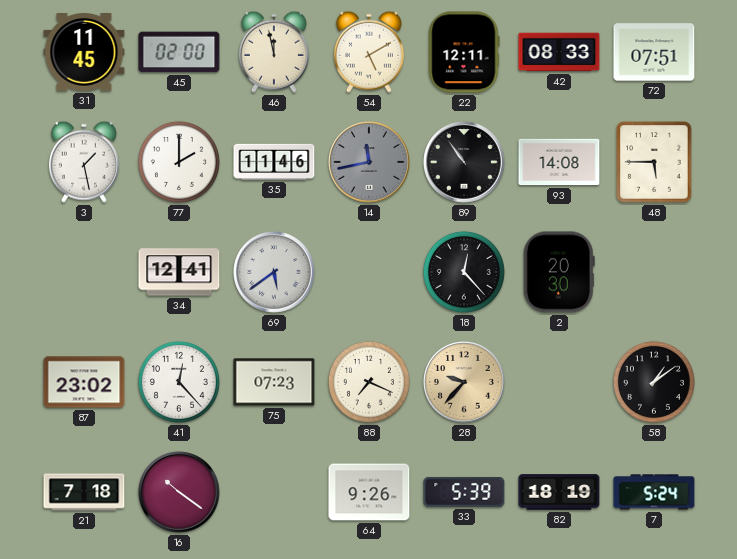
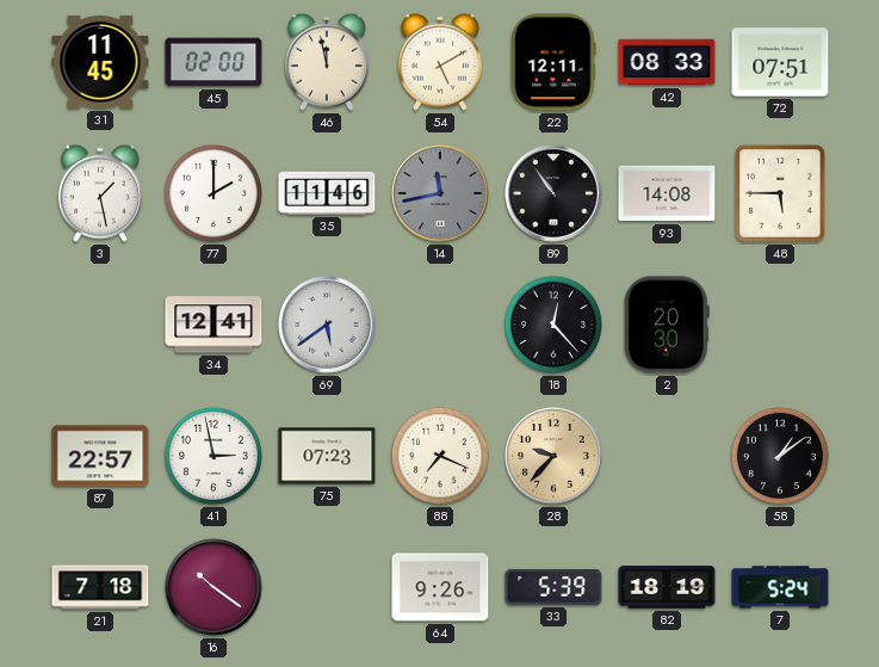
87: 23:02 -> 22:57
41: 12:23 -> 2:58
